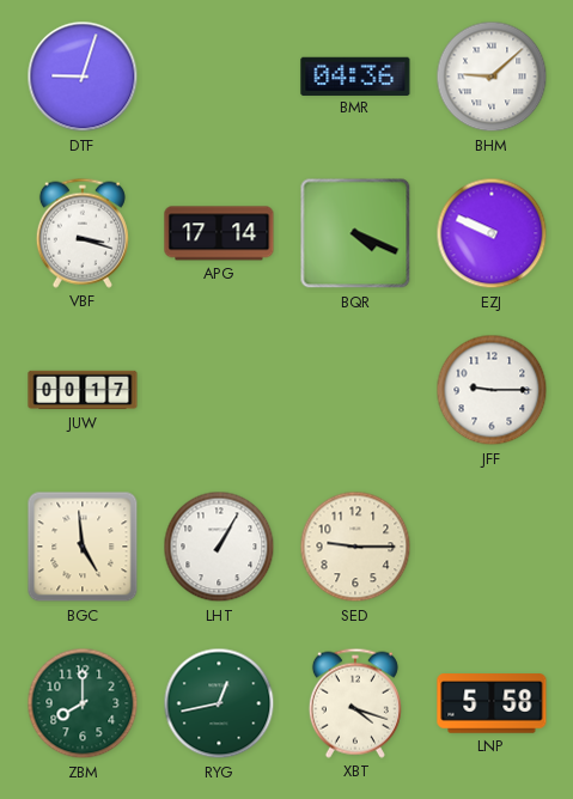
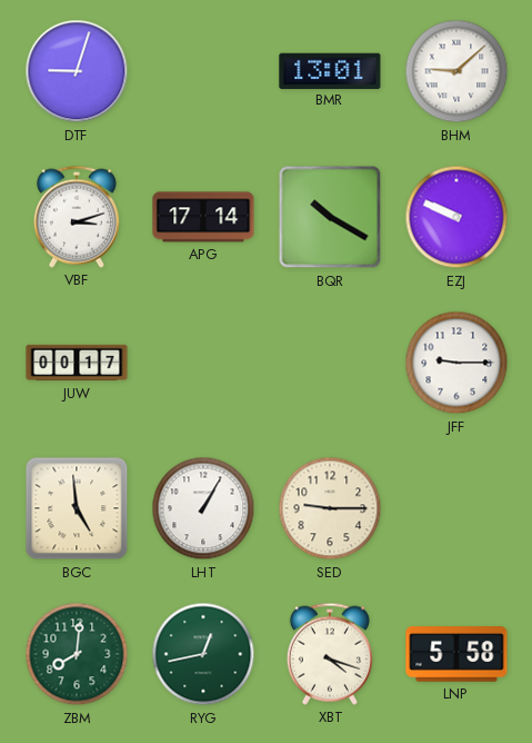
BMR: 04:36 -> 13:01
VBF: 3:18 -> 3:12
BQR: 4:19 -> 10:20
ZBM: 8:00 -> 8:01
